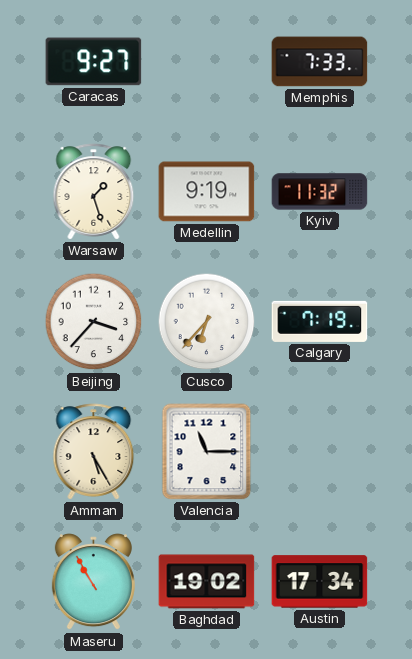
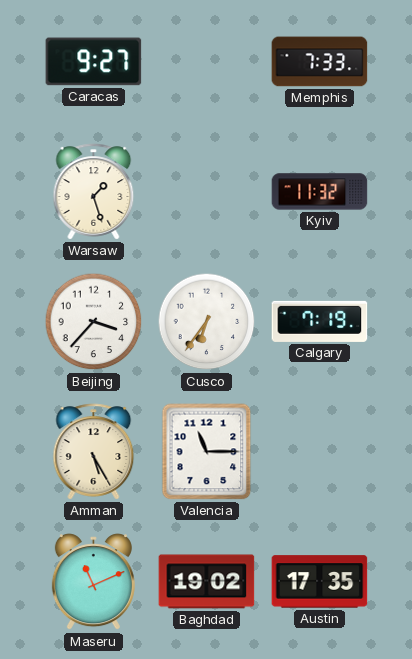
Medellin: 9:19 -> none
Cusco: 6:37 -> 6:36
Maseru: 10:55 -> 11:11
Austin: 17:34 -> 17:35
